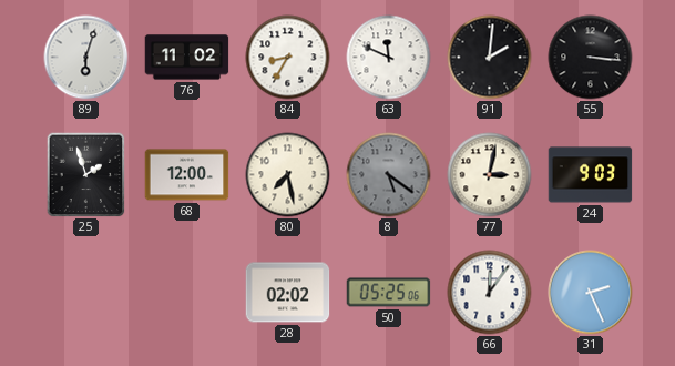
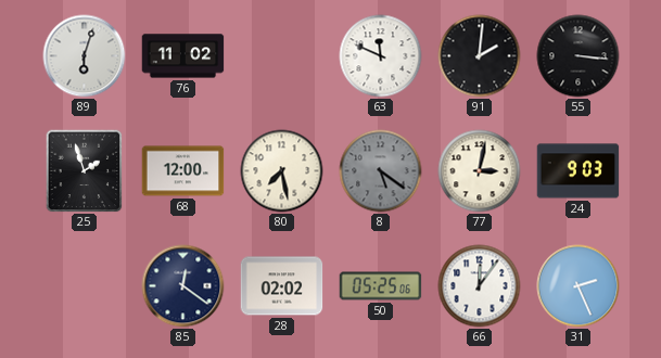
84: 8:35 -> none
85: none -> 12:21
